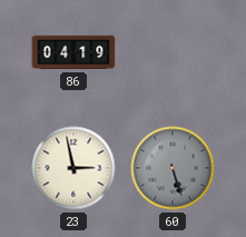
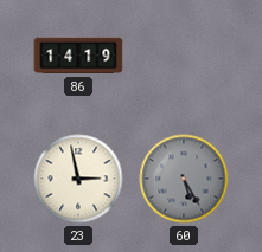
86: 04:19 -> 14:19
60: 5:27 -> 5:25
